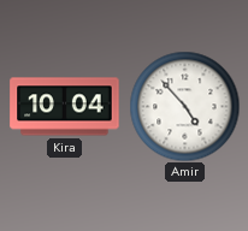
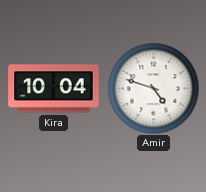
Amir: 4:53 -> 4:48
